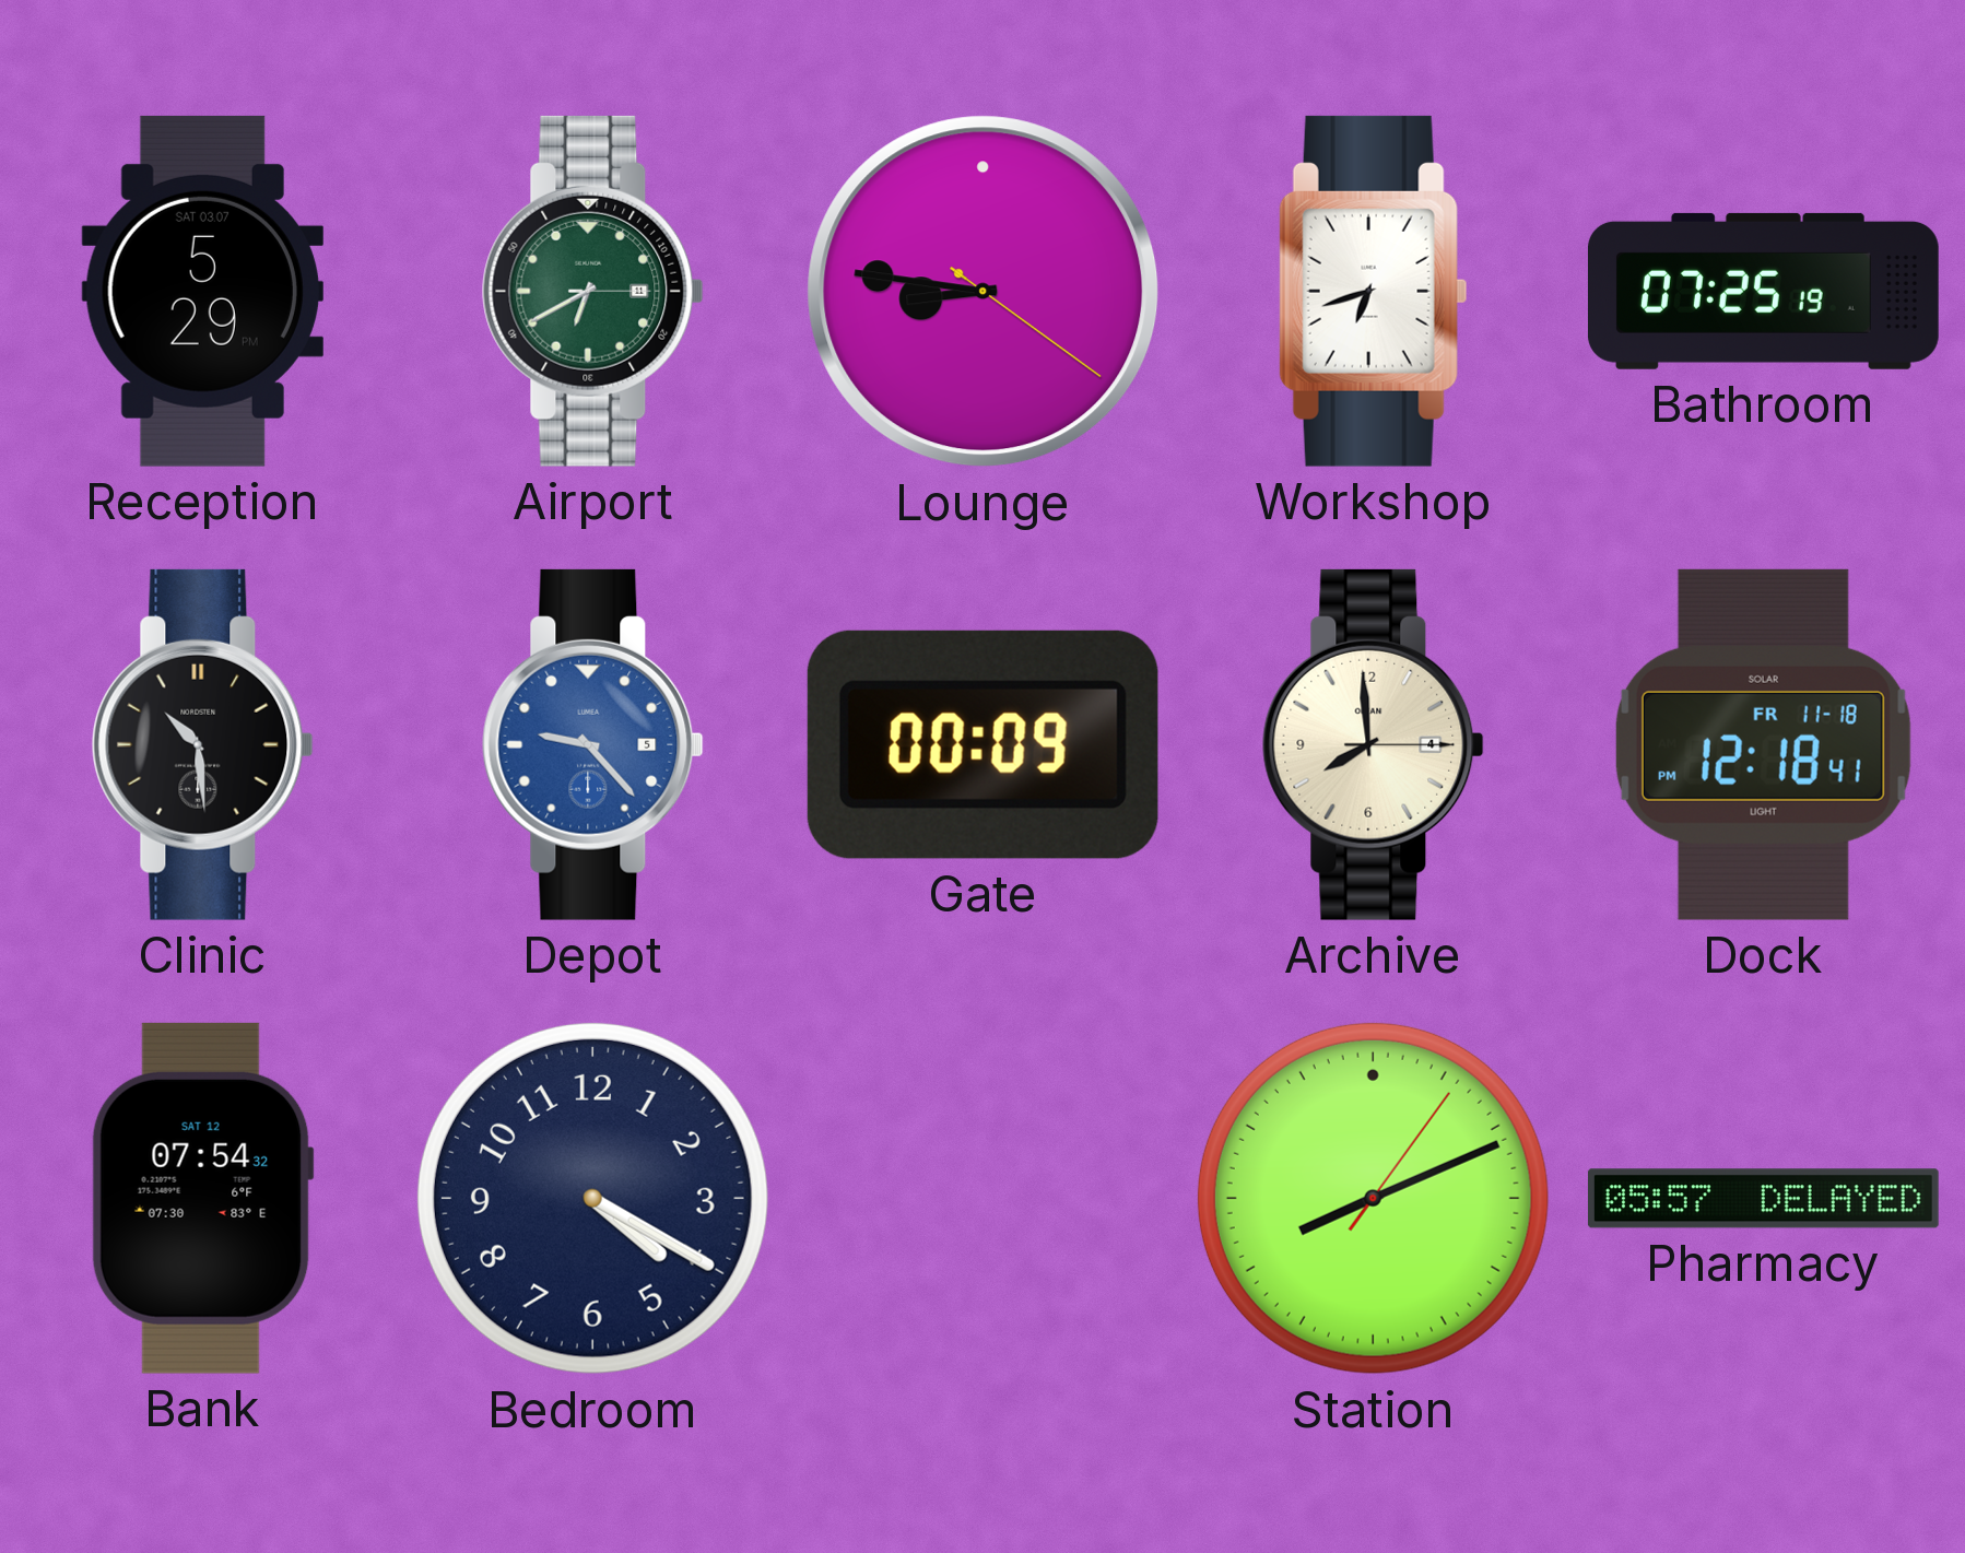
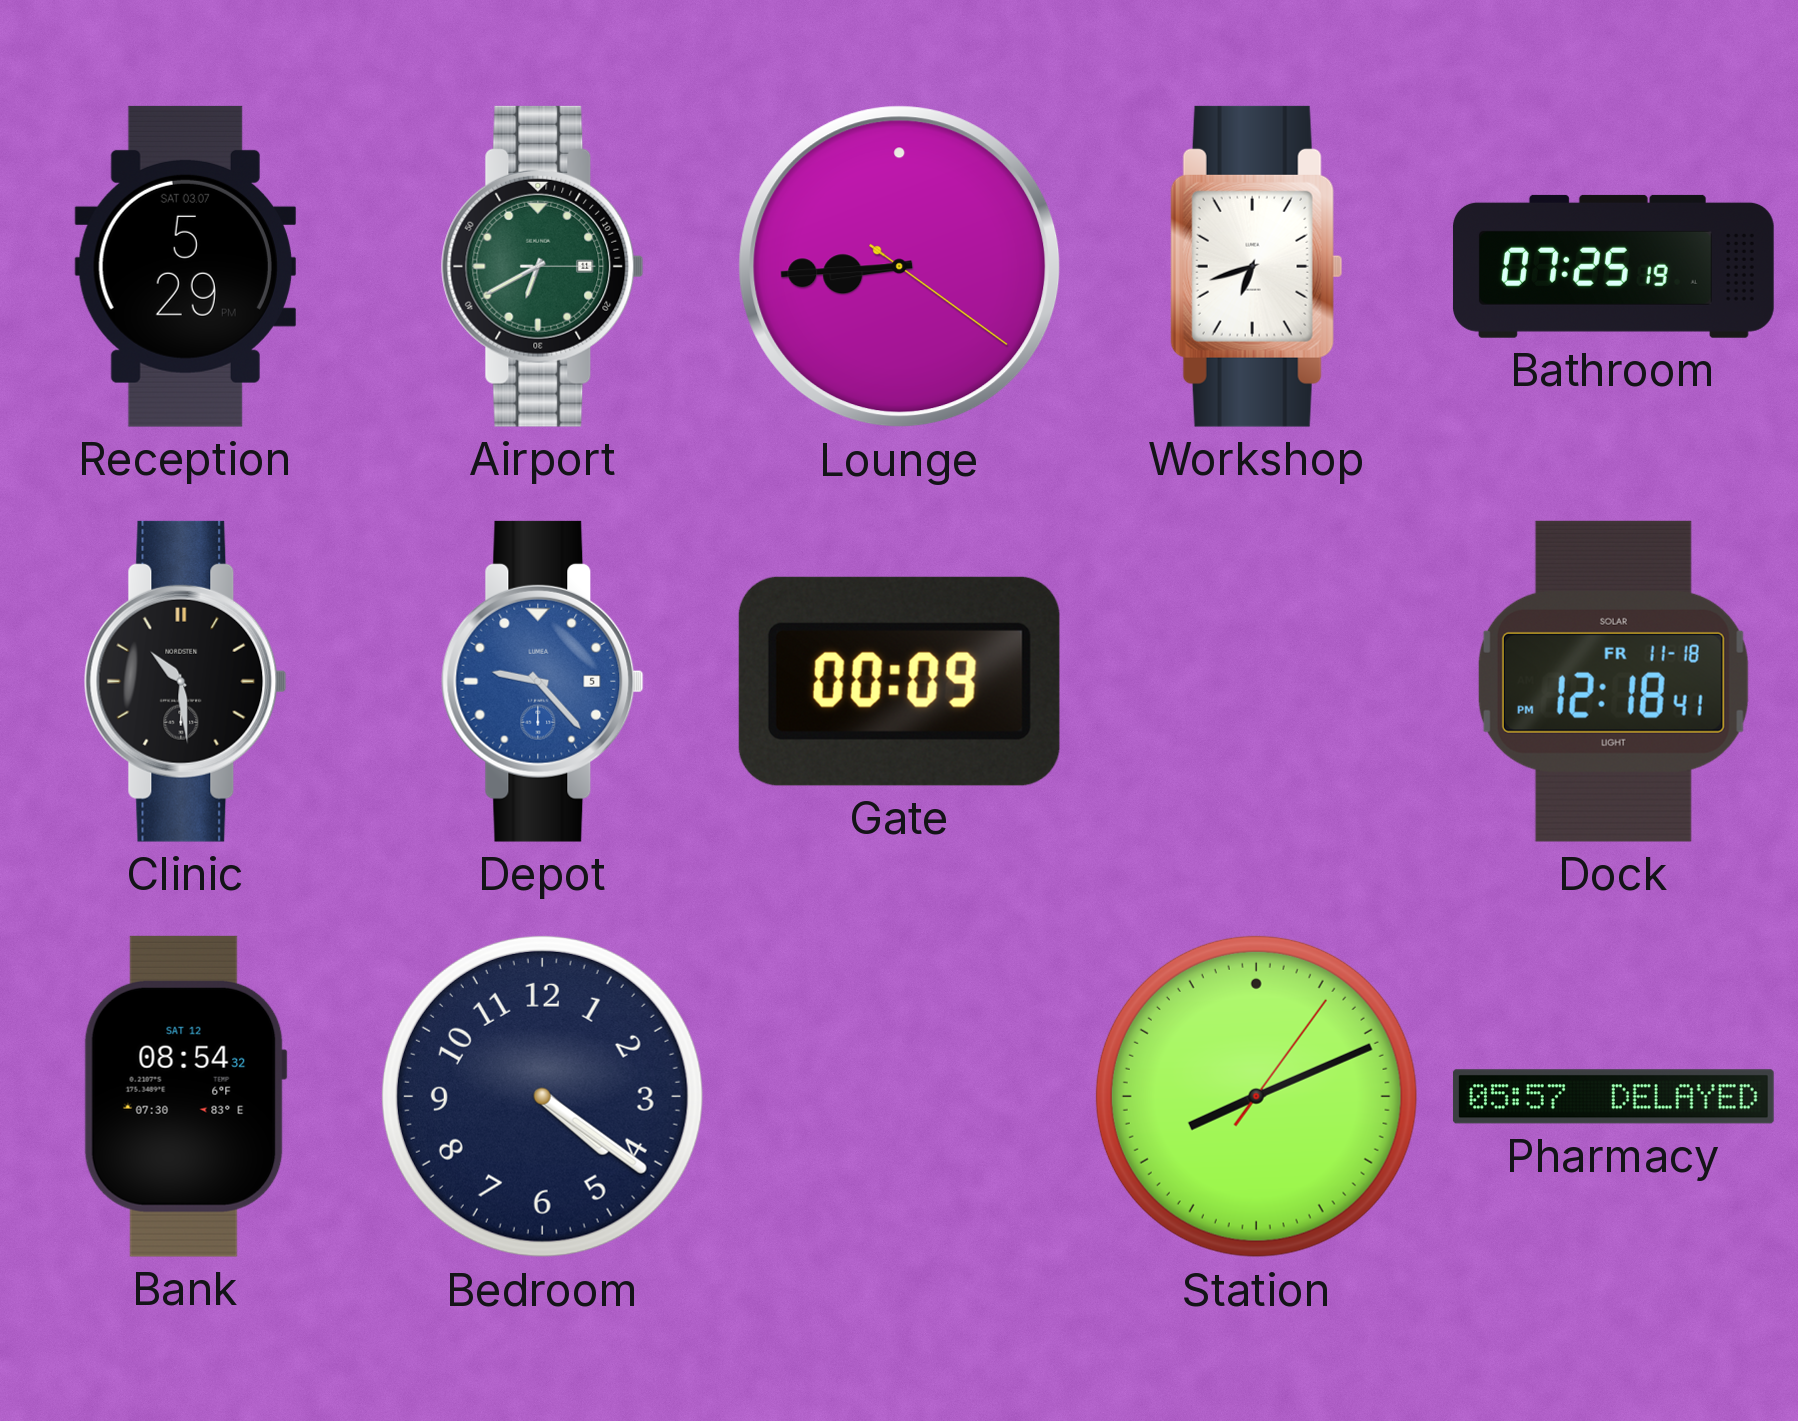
Lounge: 8:46 -> 8:44
Archive: 7:59 -> none
Bank: 07:54 -> 08:54
Bedroom: 4:20 -> 4:21
